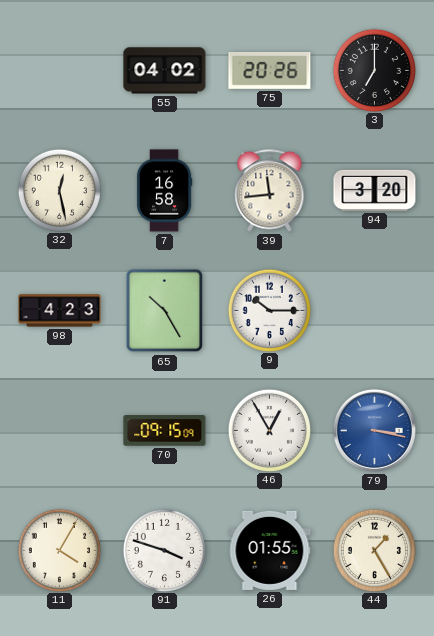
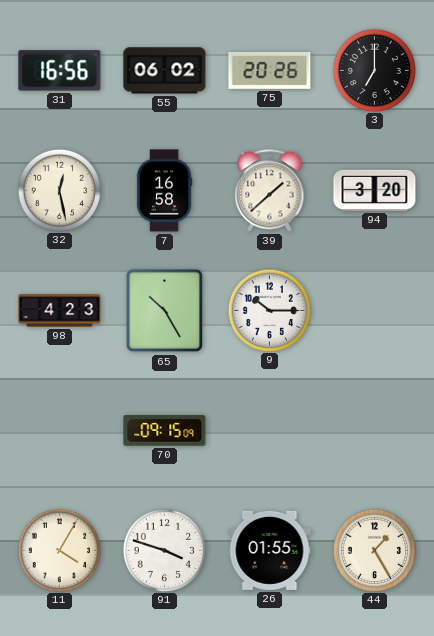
31: none -> 16:56
55: 04:02 -> 06:02
39: 11:44 -> 1:38
46: 12:55 -> none
79: 3:17 -> none
